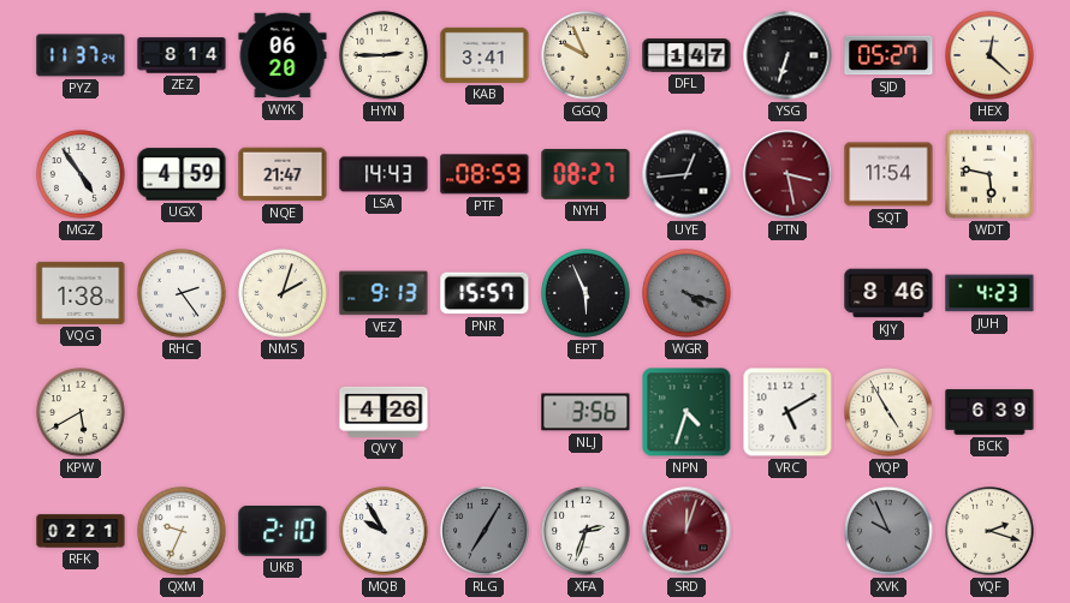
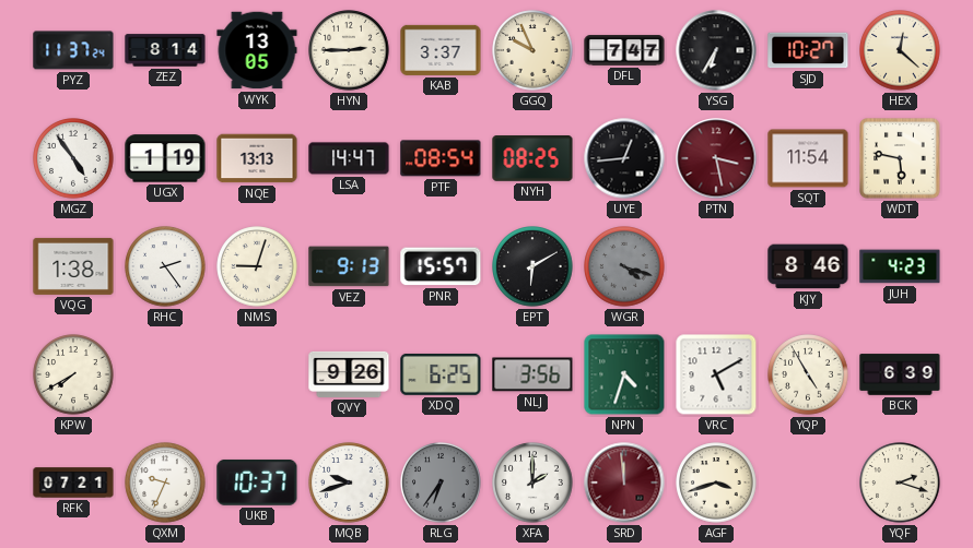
WYK: 06:20 -> 13:05
KAB: 3:41 -> 3:37
DFL: 1:47 -> 7:47
YSG: 6:33 -> 6:35
SJD: 05:27 -> 10:27
UGX: 4:59 -> 1:19
NQE: 21:47 -> 13:13
LSA: 14:43 -> 14:47
PTF: 08:59 -> 08:54
NYH: 08:27 -> 08:25
NMS: 2:03 -> 9:03
EPT: 5:56 -> 6:10
KPW: 5:40 -> 7:40
QVY: 4:26 -> 9:26
XDQ: none -> 6:25
RFK: 02:21 -> 07:21
UKB: 2:10 -> 10:37
MQB: 9:55 -> 9:42
RLG: 7:05 -> 6:36
XFA: 2:33 -> 2:00
SRD: 12:03 -> 11:59
AGF: none -> 3:42
XVK: 9:56 -> none
